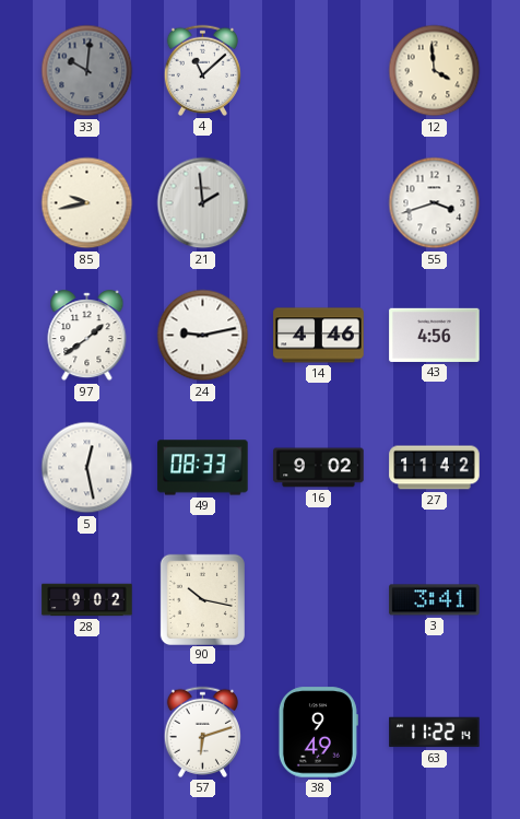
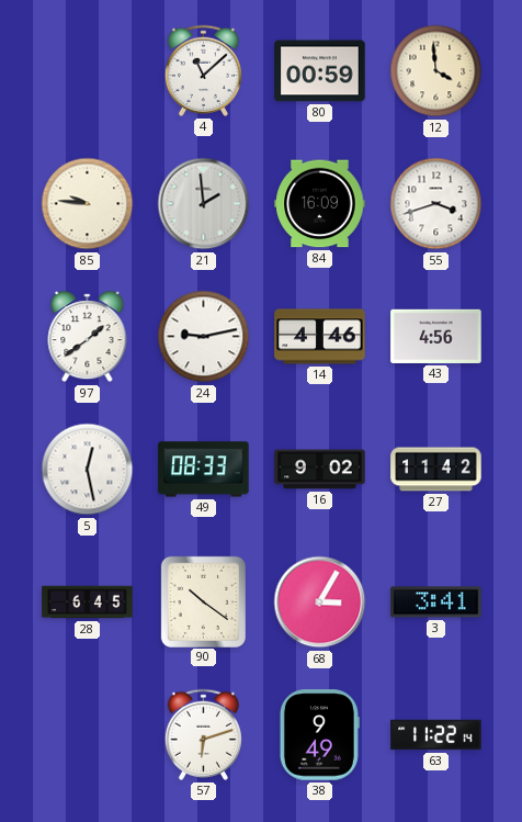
33: 10:01 -> none
80: none -> 00:59
85: 9:43 -> 9:46
84: none -> 16:09
28: 9:02 -> 6:45
90: 10:17 -> 10:21
68: none -> 3:05
